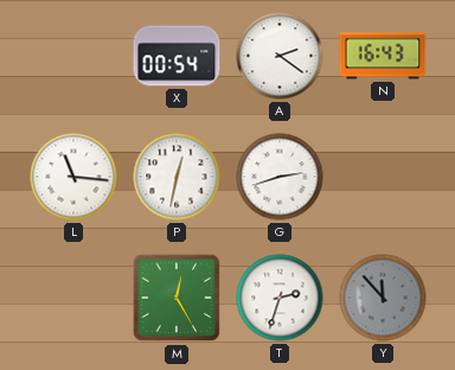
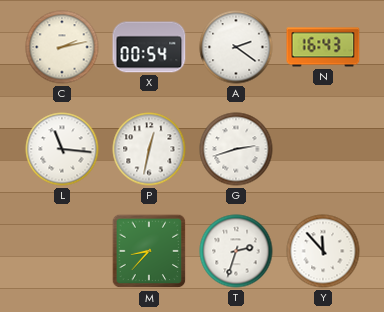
C: none -> 2:13
M: 12:25 -> 8:37
Y dial: grey -> white
